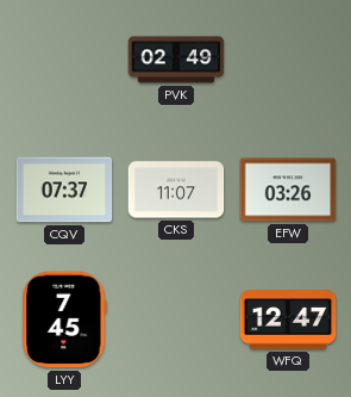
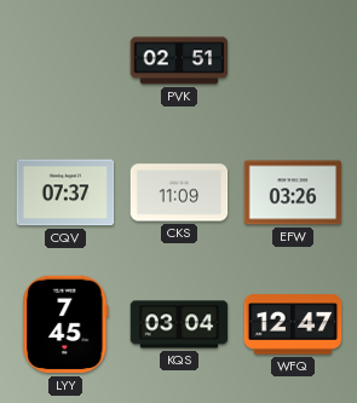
PVK: 02:49 -> 02:51
CKS: 11:07 -> 11:09
KQS: none -> 03:04
